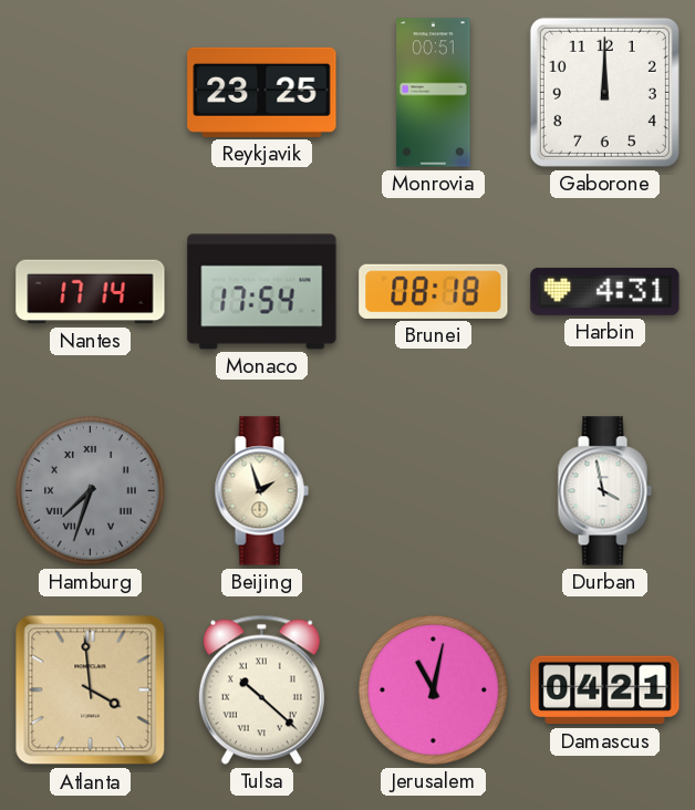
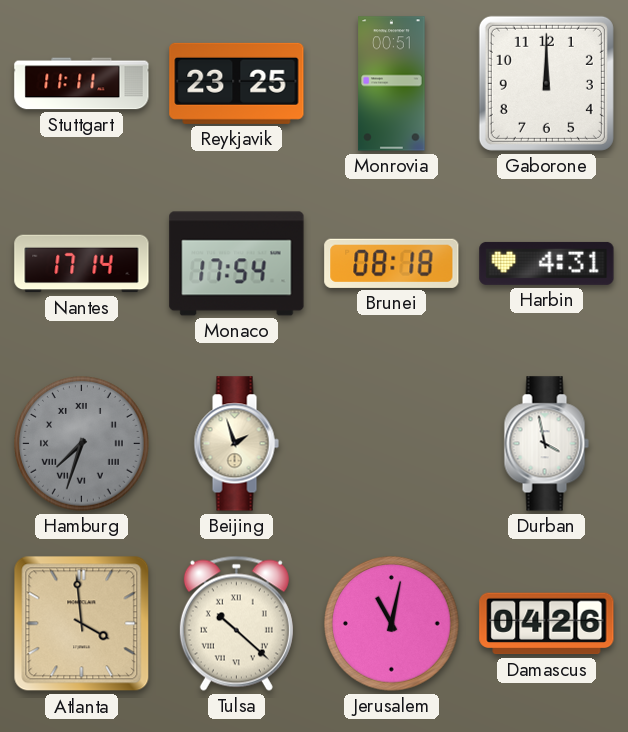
Stuttgart: none -> 11:11
Damascus: 04:21 -> 04:26
